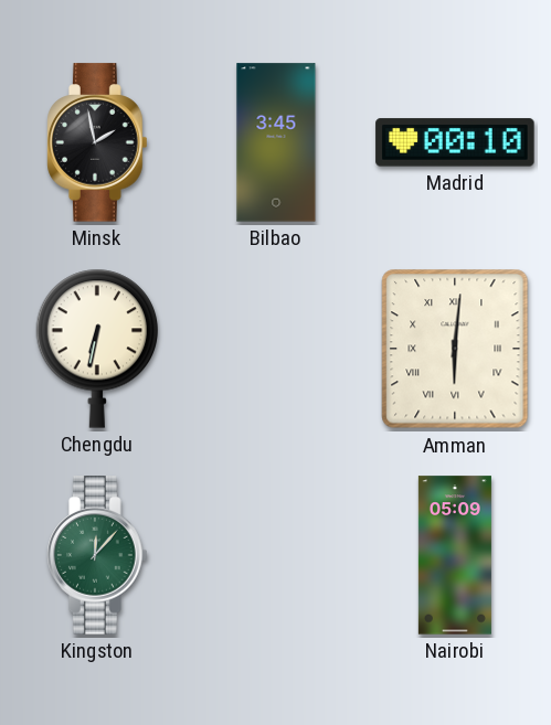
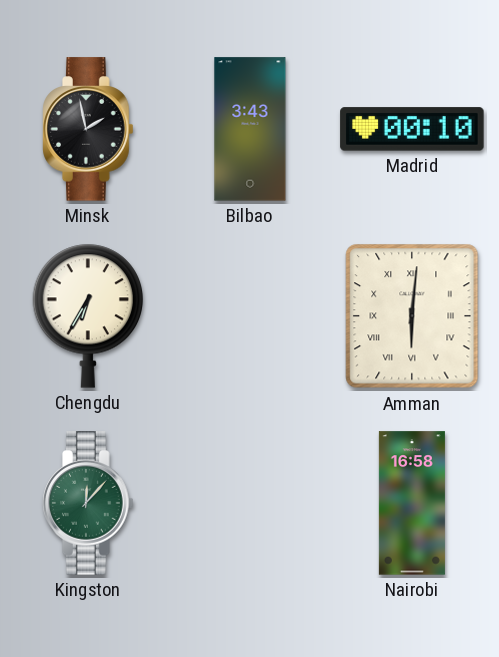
Bilbao: 3:45 -> 3:43
Chengdu: 6:32 -> 6:35
Nairobi: 05:09 -> 16:58
